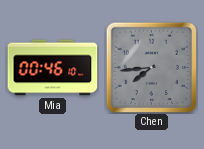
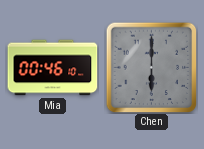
Chen: 7:44 -> 6:00
